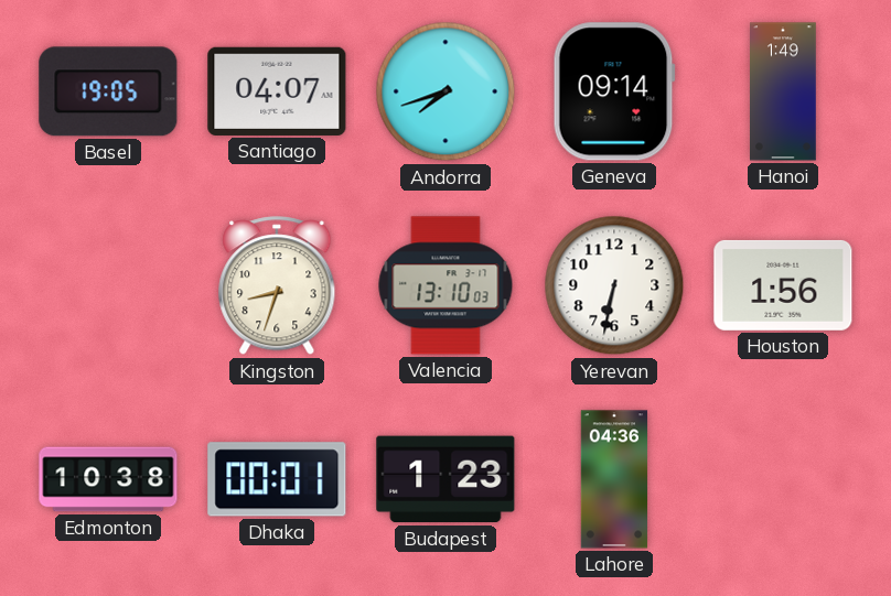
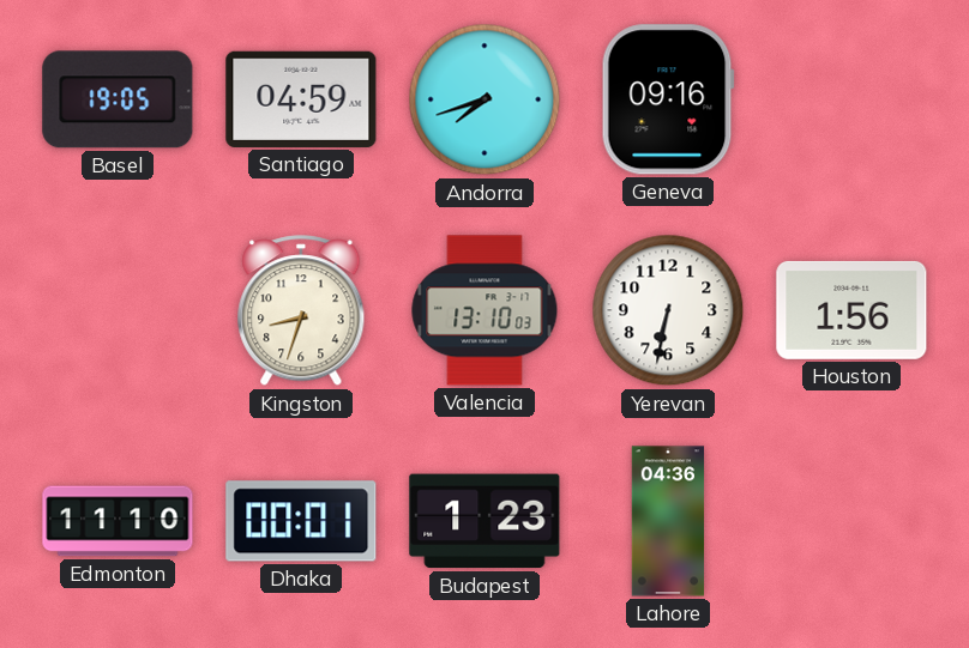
Santiago: 04:07 -> 04:59
Geneva: 09:14 -> 09:16
Hanoi: 1:49 -> none
Edmonton: 10:38 -> 11:10
